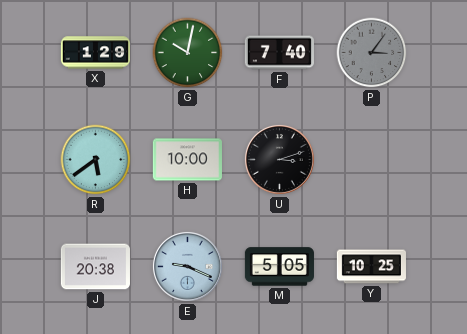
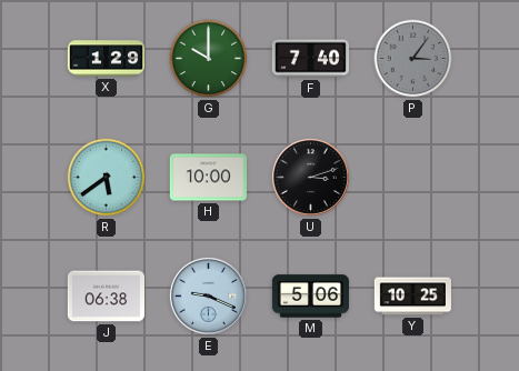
G: 10:02 -> 10:00
J: 20:38 -> 06:38
M: 5:05 -> 5:06
